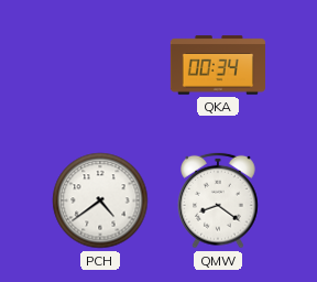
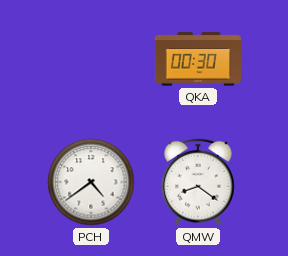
QKA: 00:34 -> 00:30
